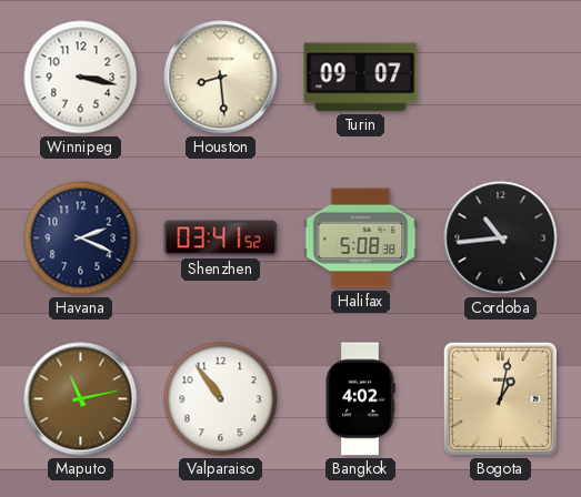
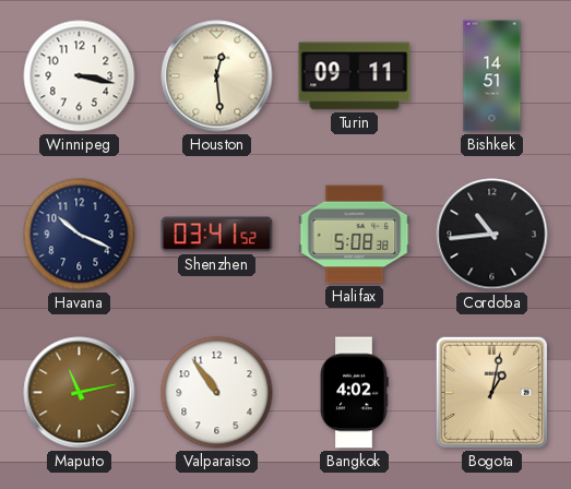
Houston: 8:29 -> 12:29
Turin: 09:07 -> 09:11
Bishkek: none -> 14:51
Havana: 2:19 -> 10:19
